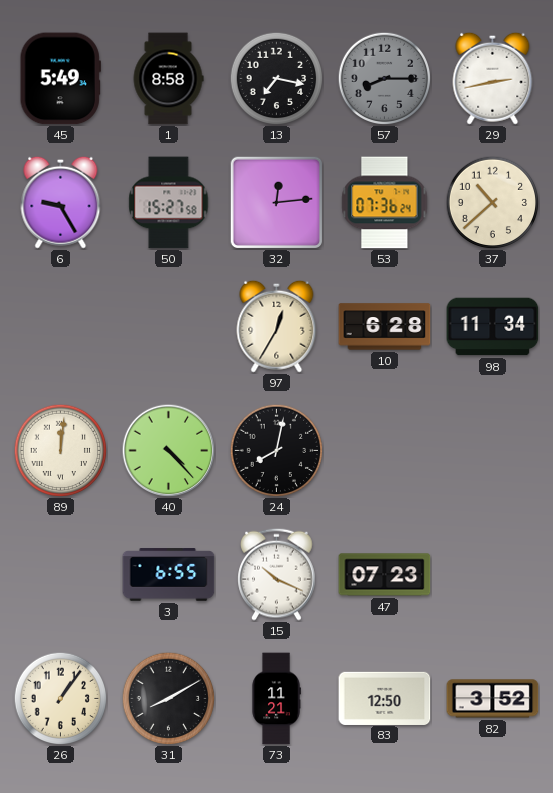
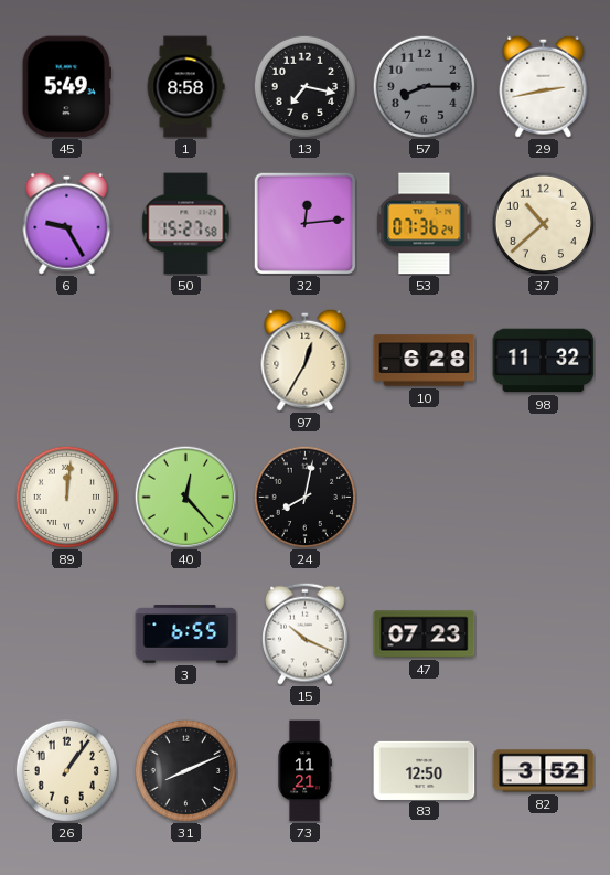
98: 11:34 -> 11:32
40: 4:23 -> 12:23
31: 8:10 -> 8:11
